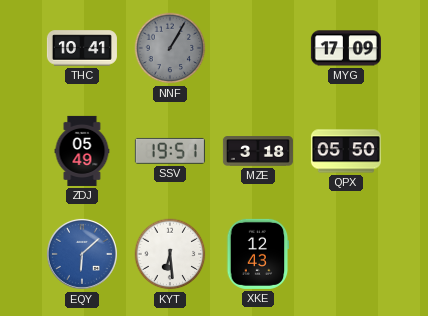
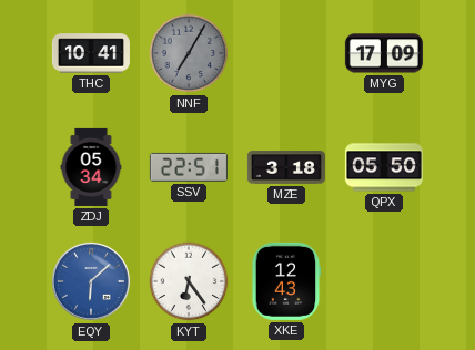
NNF: 1:05 -> 7:05
ZDJ: 05:49 -> 05:34
SSV: 19:51 -> 22:51
KYT: 6:29 -> 6:24
